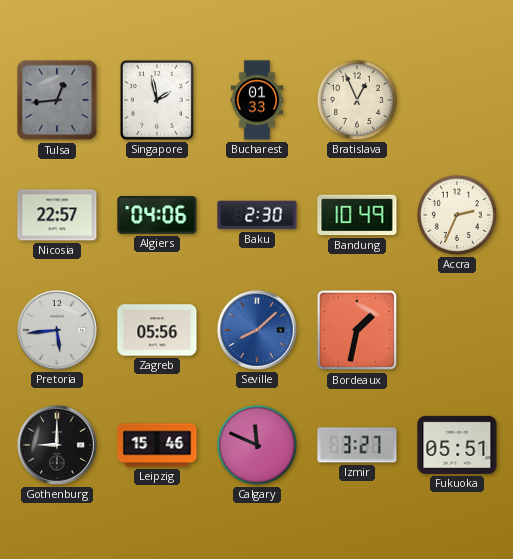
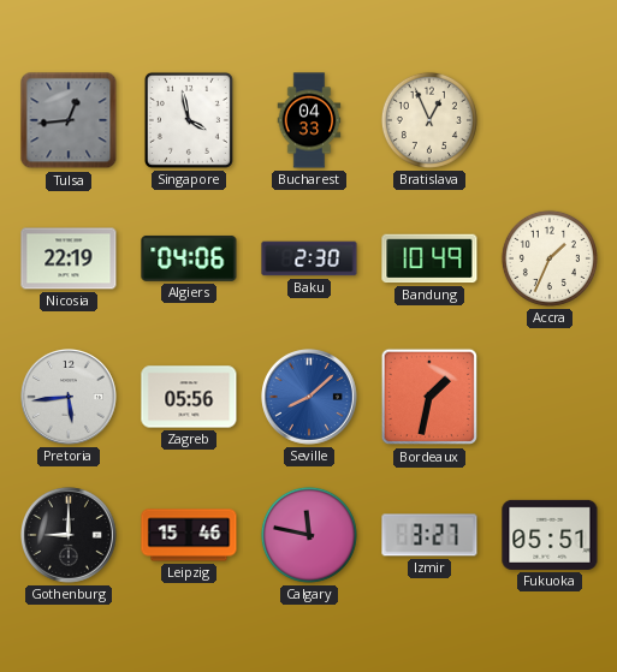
Singapore: 1:58 -> 3:58
Bucharest: 01:33 -> 04:33
Nicosia: 22:57 -> 22:19
Accra: 2:34 -> 1:34
Calgary: 11:49 -> 11:47
